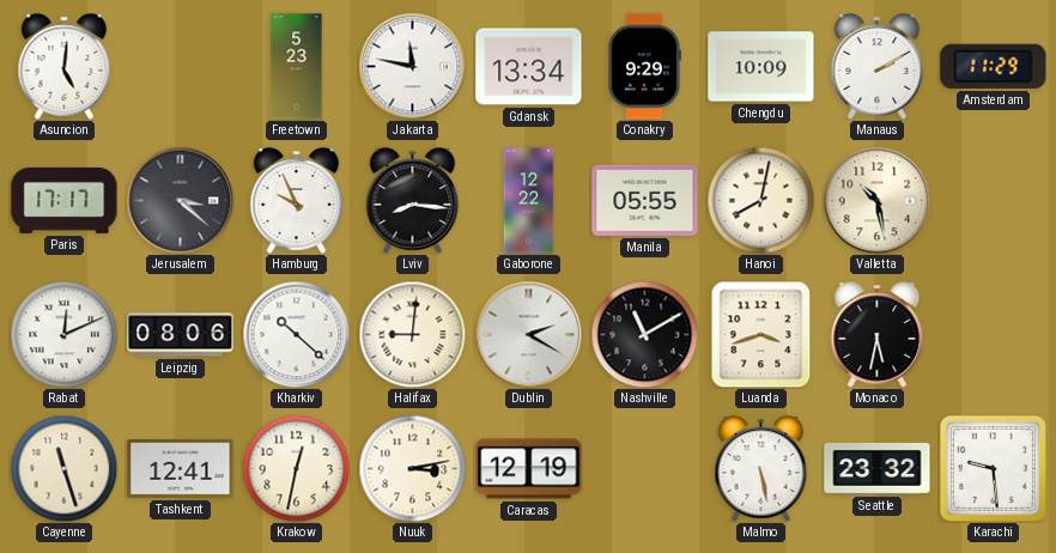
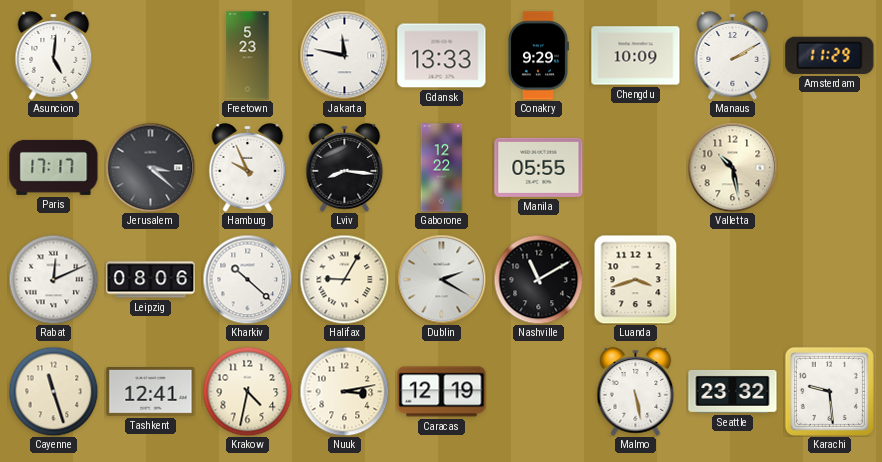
Gdansk: 13:34 -> 13:33
Hanoi: 8:02 -> none
Halifax: 9:01 -> 9:05
Monaco: 5:32 -> none
Krakow: 12:32 -> 4:32
